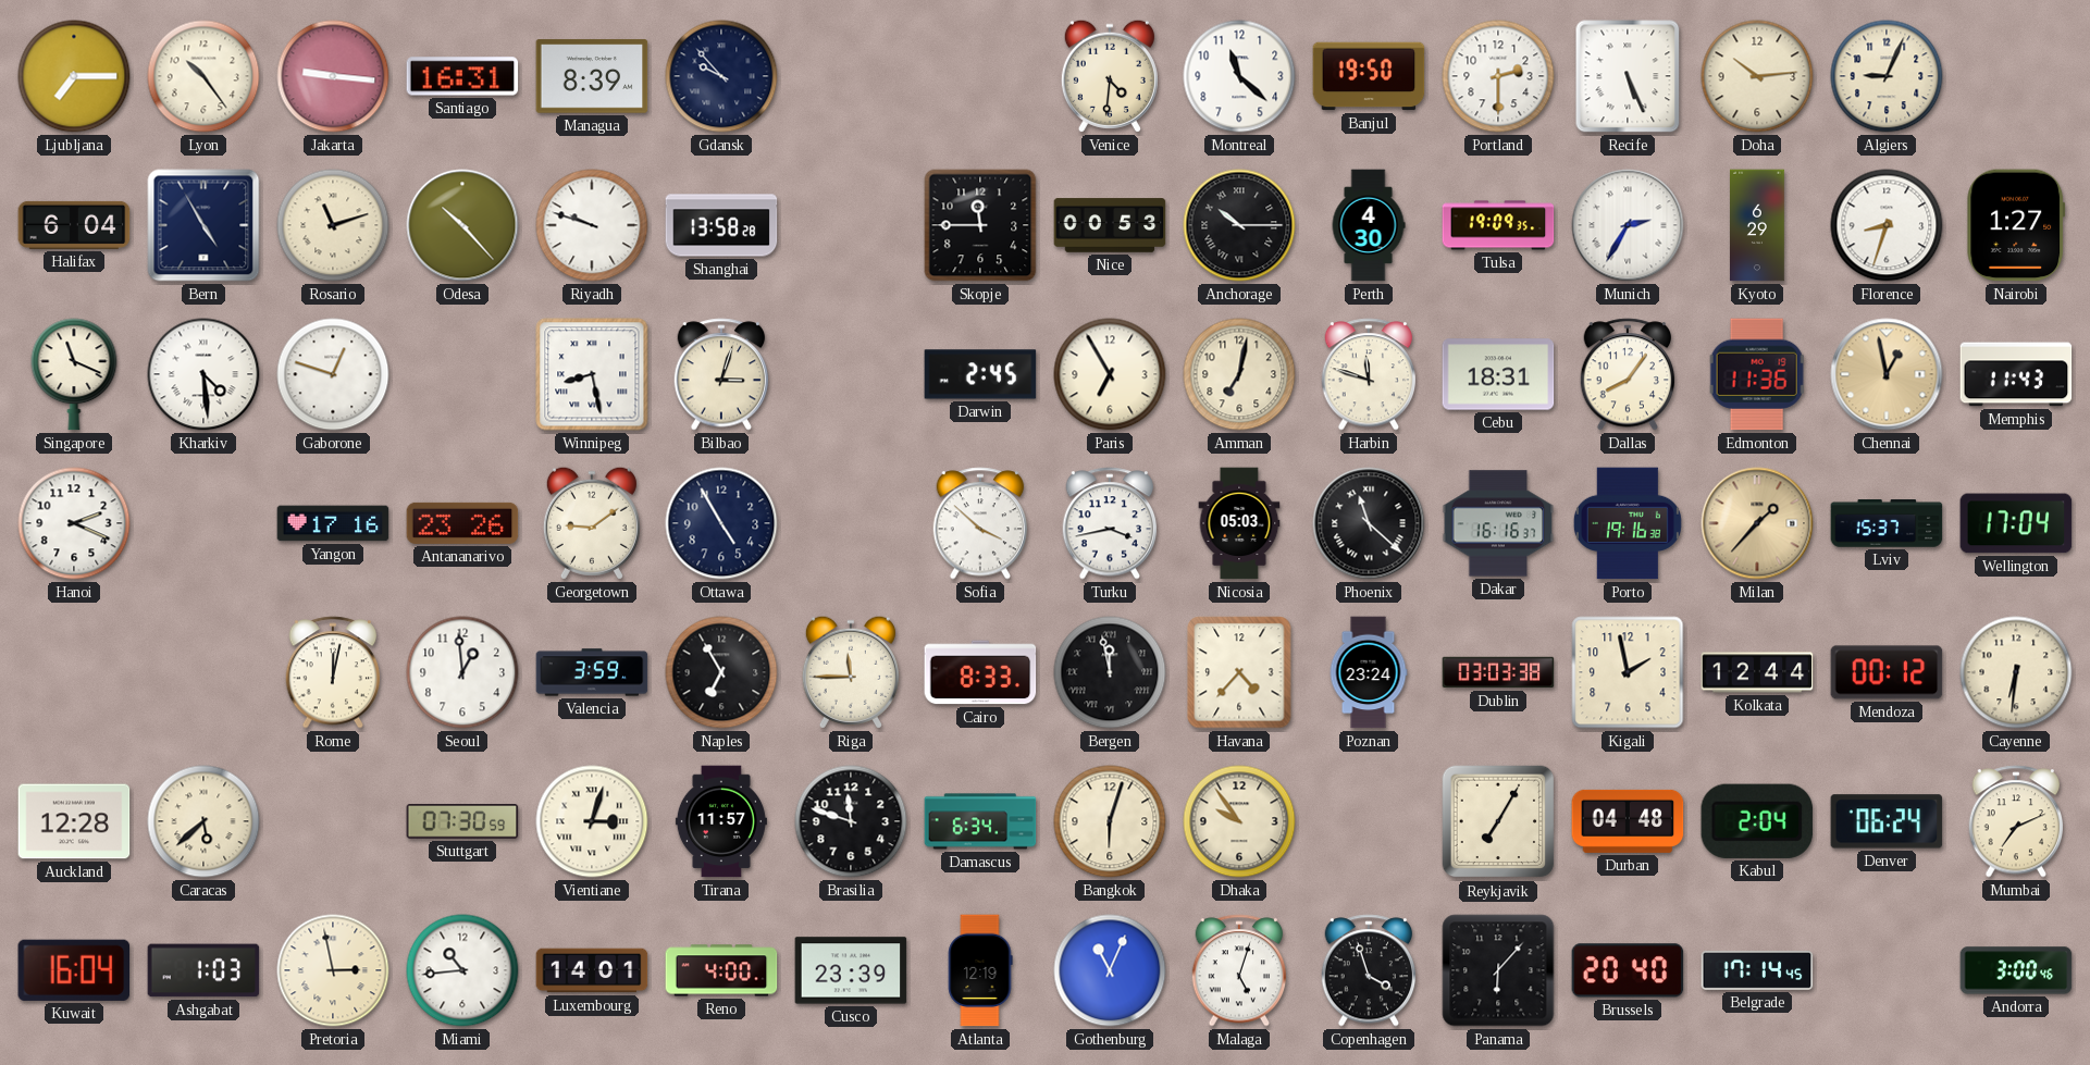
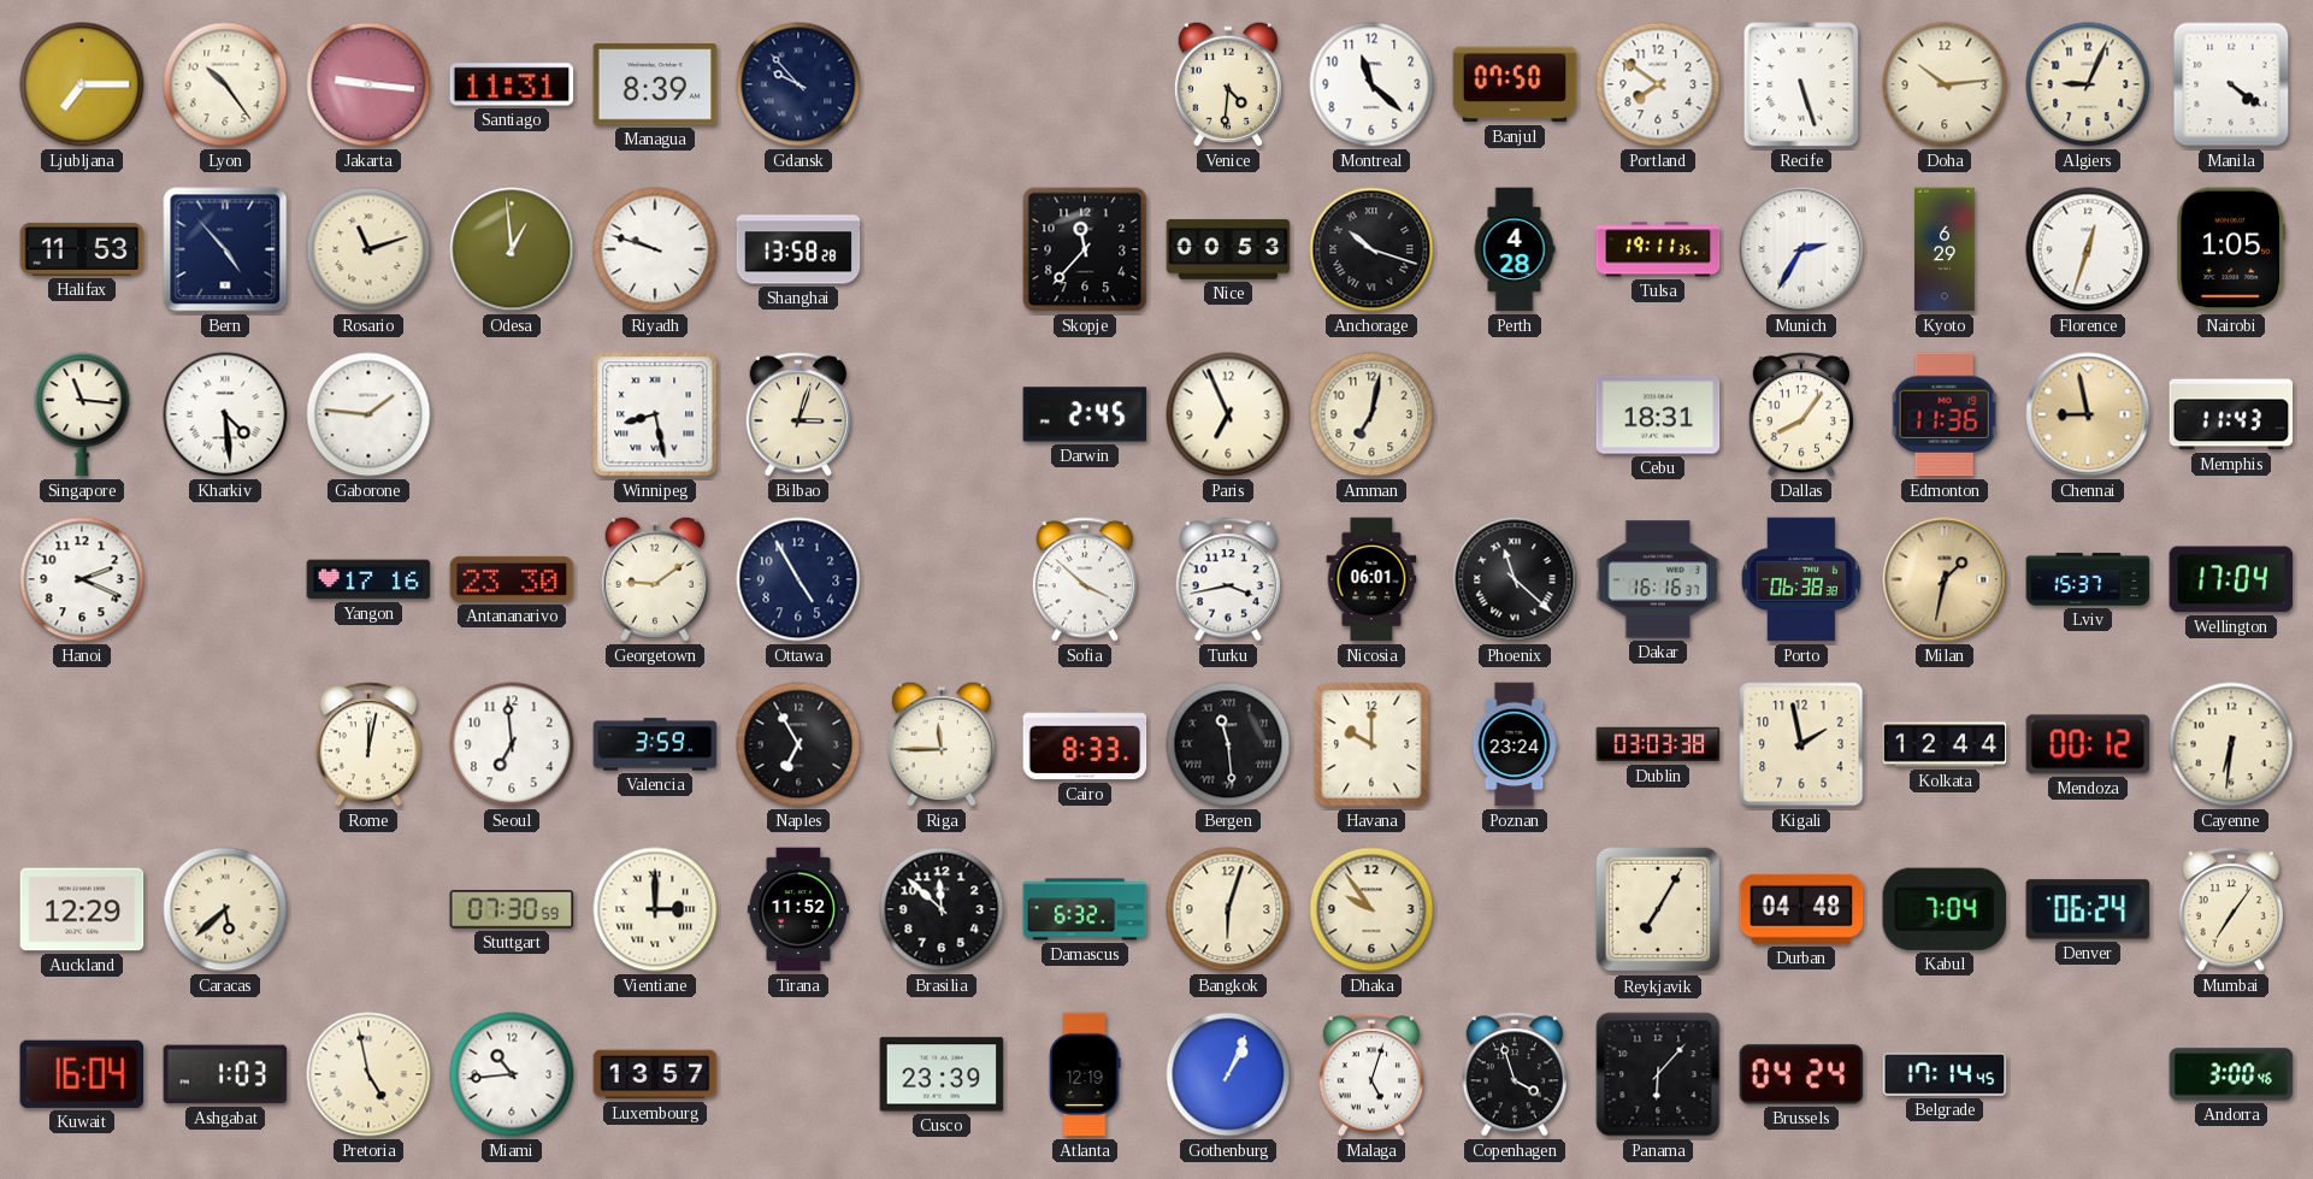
Santiago: 16:31 -> 11:31
Banjul: 19:50 -> 07:50
Portland: 2:30 -> 7:51
Recife: 5:26 -> 5:27
Manila: none -> 4:21
Halifax: 6:04 -> 11:53
Bern: 4:55 -> 4:53
Odesa: 10:23 -> 12:59
Skopje: 11:45 -> 11:37
Anchorage: 10:15 -> 10:18
Perth: 4:30 -> 4:28
Tulsa: 19:09 -> 19:11
Florence: 8:33 -> 12:33
Nairobi: 1:27 -> 1:05
Singapore: 11:19 -> 11:16
Gaborone: 12:48 -> 1:46
Paris: 6:55 -> 6:56
Harbin: 11:48 -> none
Chennai: 12:58 -> 8:58
Antananarivo: 23:26 -> 23:30
Nicosia: 05:03 -> 06:01
Porto: 19:16 -> 06:38
Milan: 1:37 -> 1:32
Seoul: 12:59 -> 6:59
Bergen: 11:58 -> 11:29
Havana: 4:37 -> 10:00
Auckland: 12:28 -> 12:29
Vientiane: 3:03 -> 3:00
Tirana: 11:57 -> 11:52
Brasilia: 11:48 -> 11:52
Damascus: 6:34 -> 6:32
Kabul: 2:04 -> 7:04
Mumbai: 7:11 -> 7:06
Pretoria: 2:58 -> 4:58
Luxembourg: 14:01 -> 13:57
Reno: 4:00 -> none
Gothenburg: 11:04 -> 1:04
Brussels: 20:40 -> 04:24
